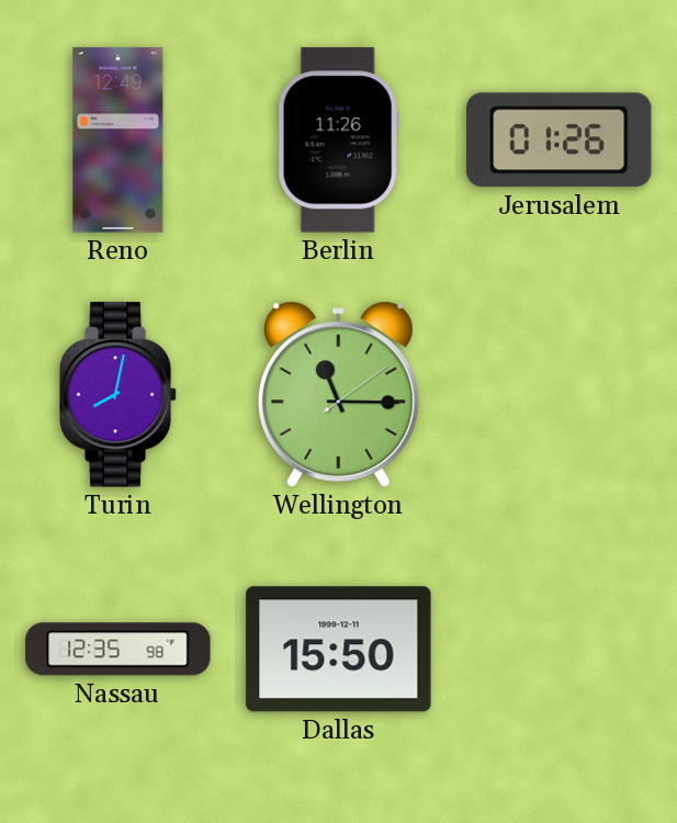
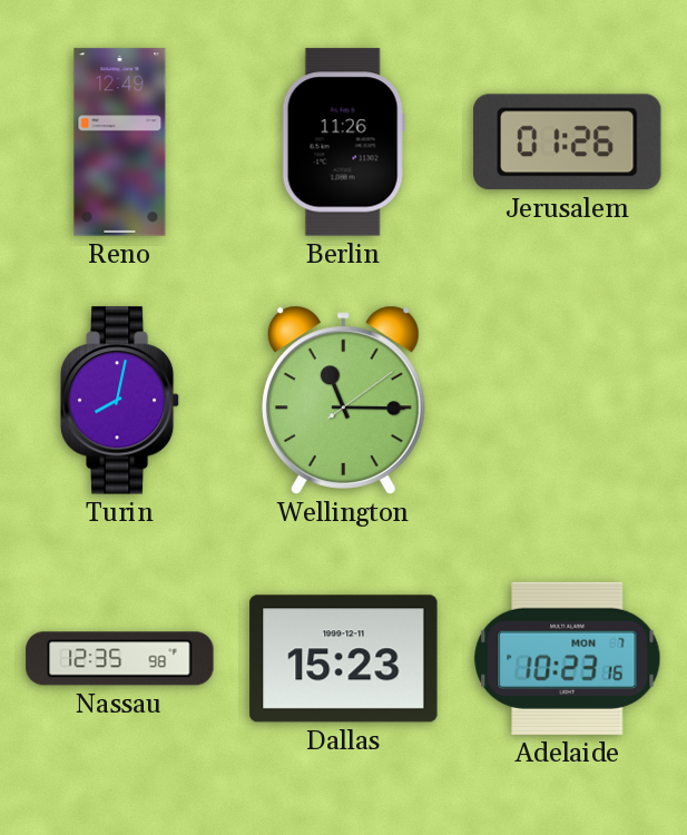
Dallas: 15:50 -> 15:23
Adelaide: none -> 10:23
